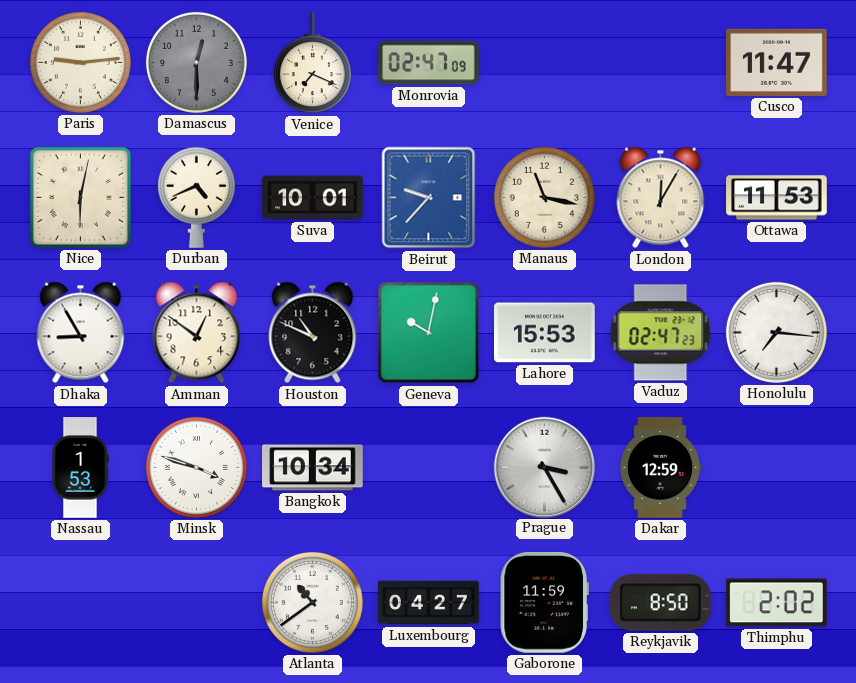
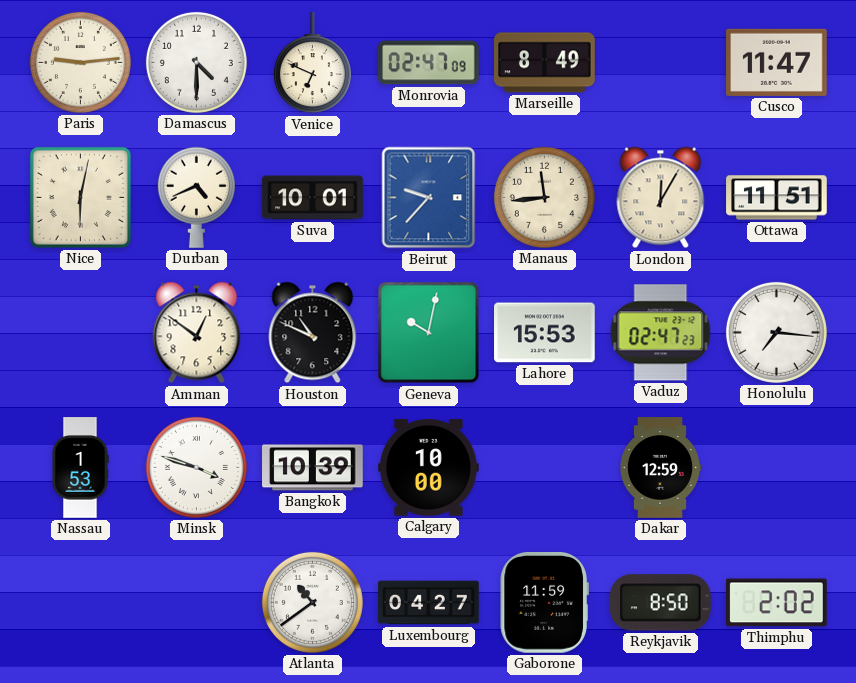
Damascus: 12:30 -> 4:30
Damascus dial: grey -> white
Venice: 7:19 -> 6:49
Marseille: none -> 8:49
Manaus: 11:17 -> 11:44
Ottawa: 11:53 -> 11:51
Dhaka: 8:55 -> none
Bangkok: 10:34 -> 10:39
Calgary: none -> 10:00
Prague: 3:25 -> none
